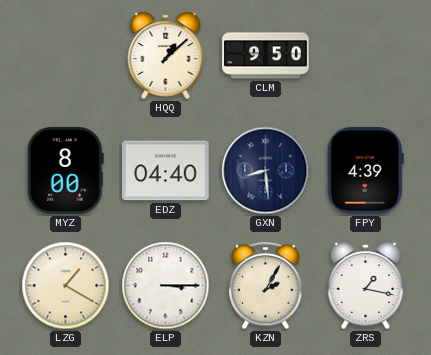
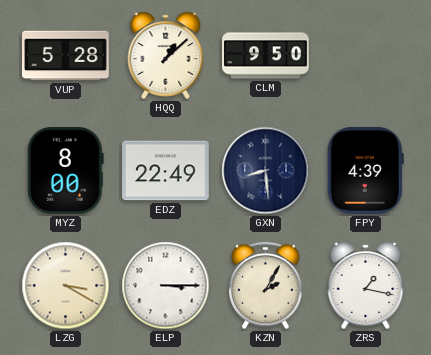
VUP: none -> 5:28
EDZ: 04:40 -> 22:49
LZG: 1:20 -> 3:20
